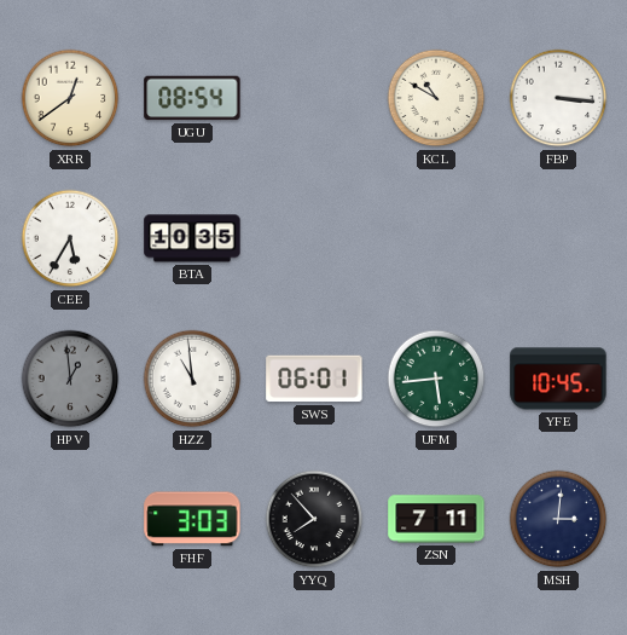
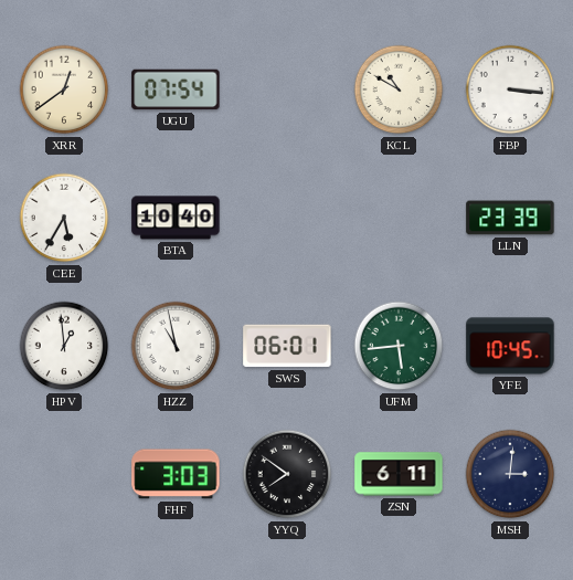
UGU: 08:54 -> 07:54
BTA: 10:35 -> 10:40
LLN: none -> 23:39
HPV dial: grey -> white
HZZ: 10:59 -> 10:58
YYQ: 7:53 -> 7:51
ZSN: 7:11 -> 6:11
